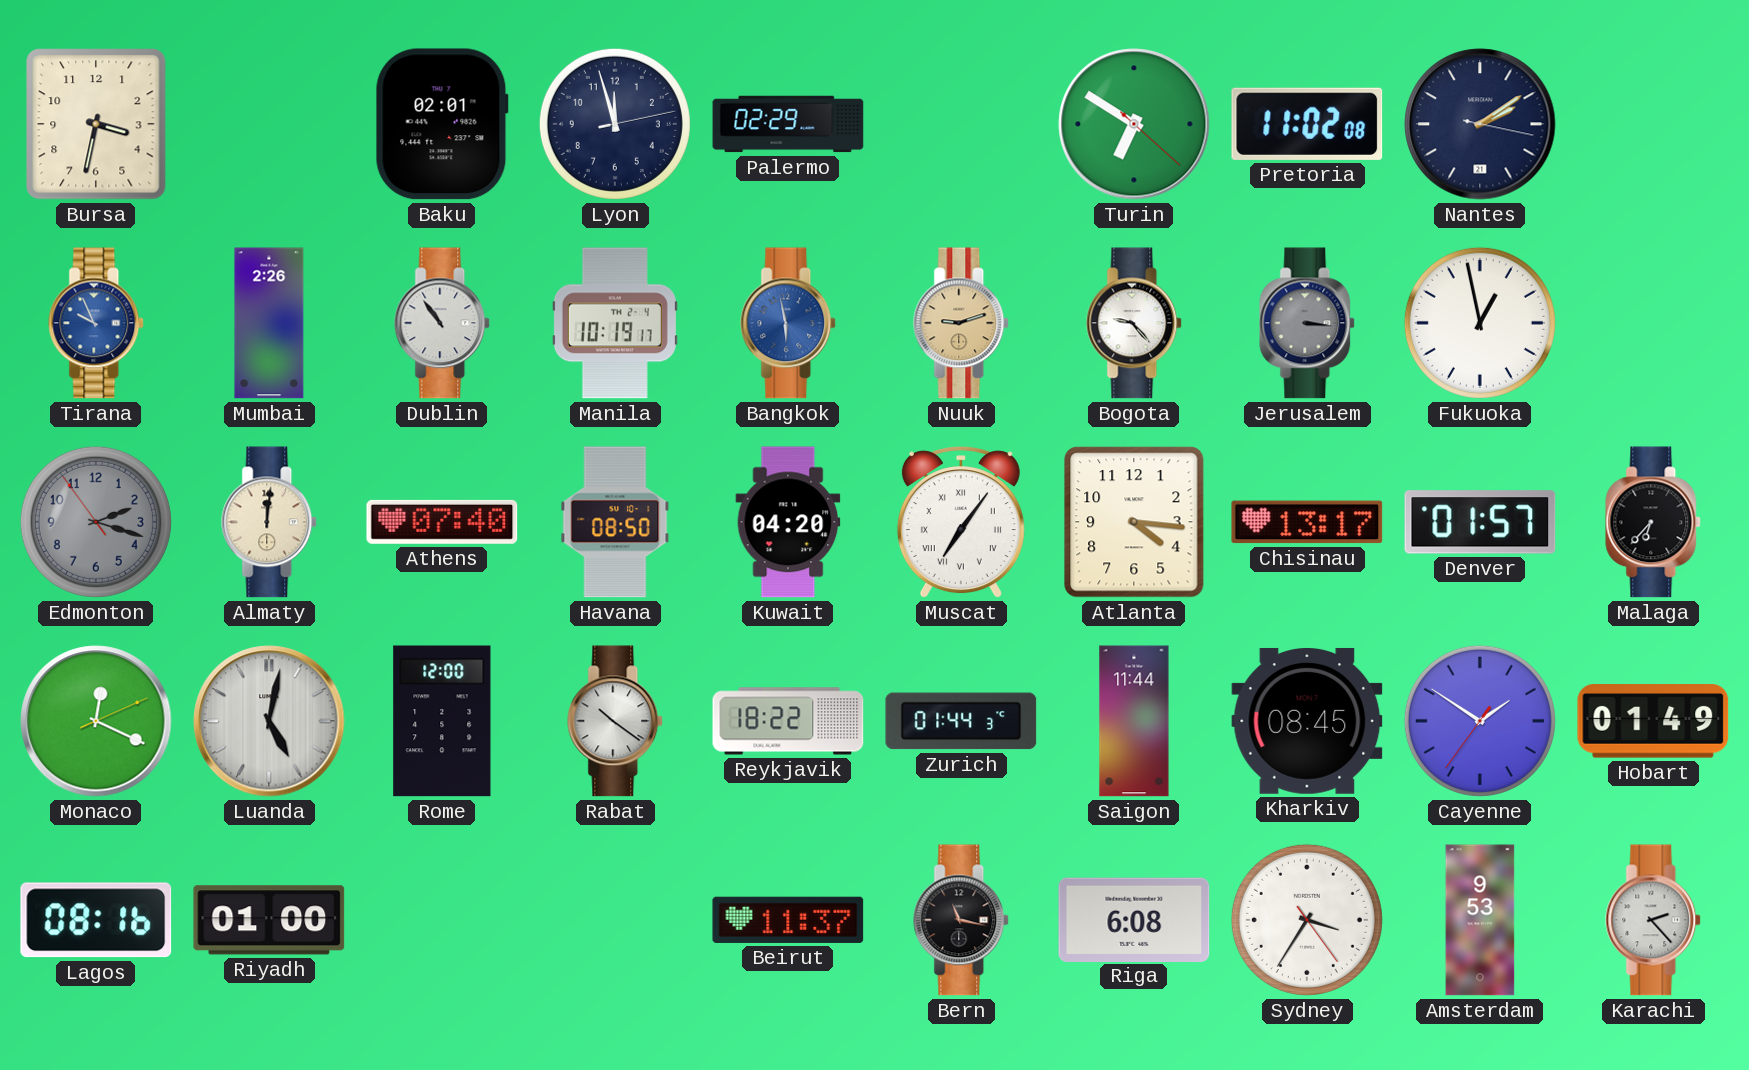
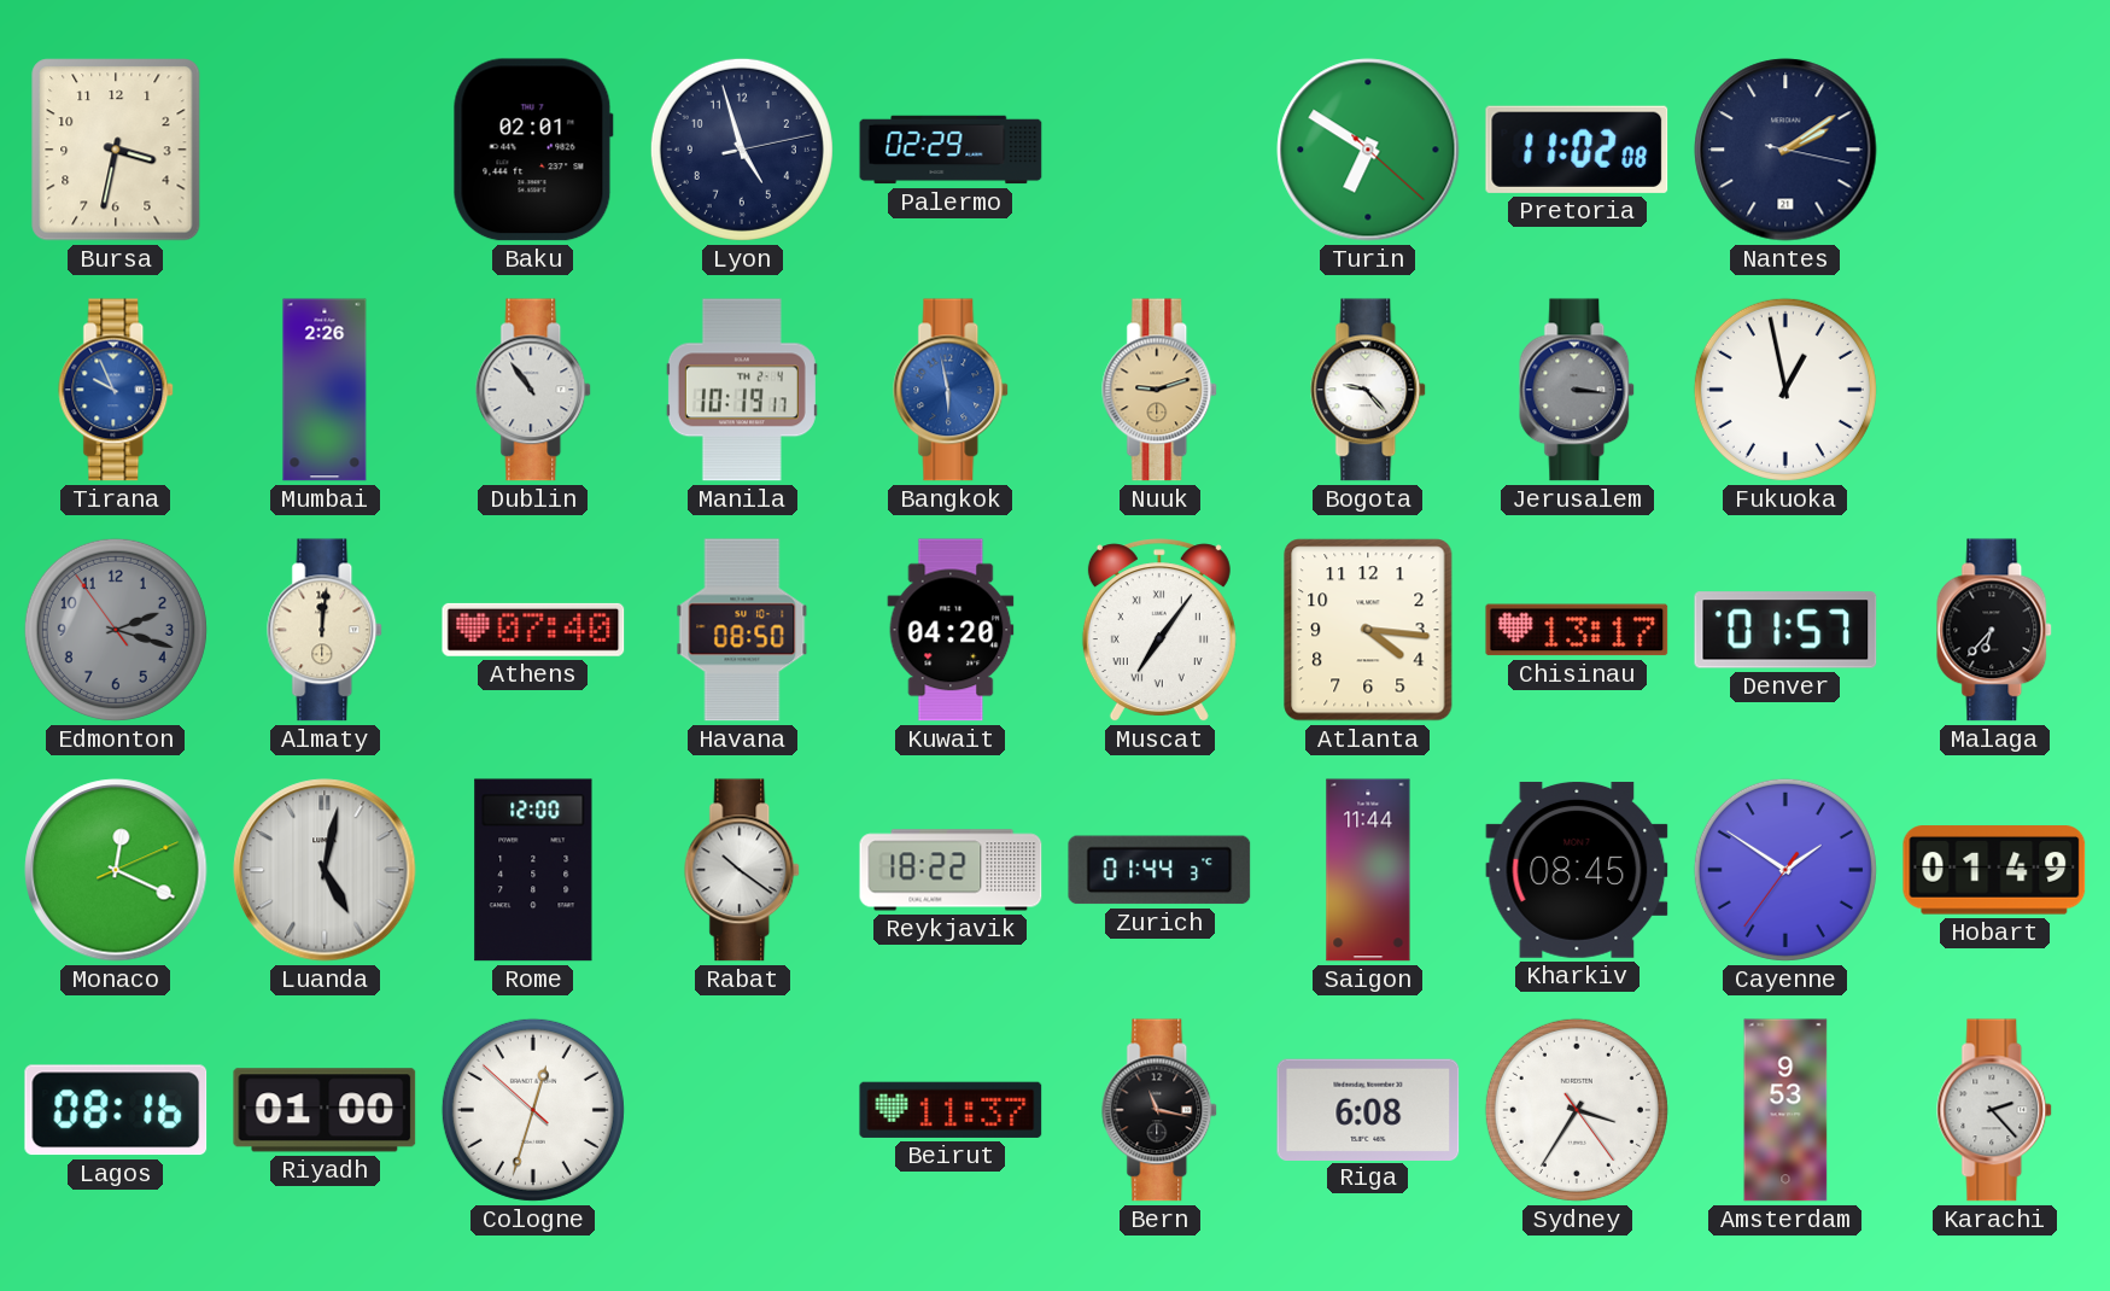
Lyon: 11:57 -> 4:57
Cologne: none -> 12:32
